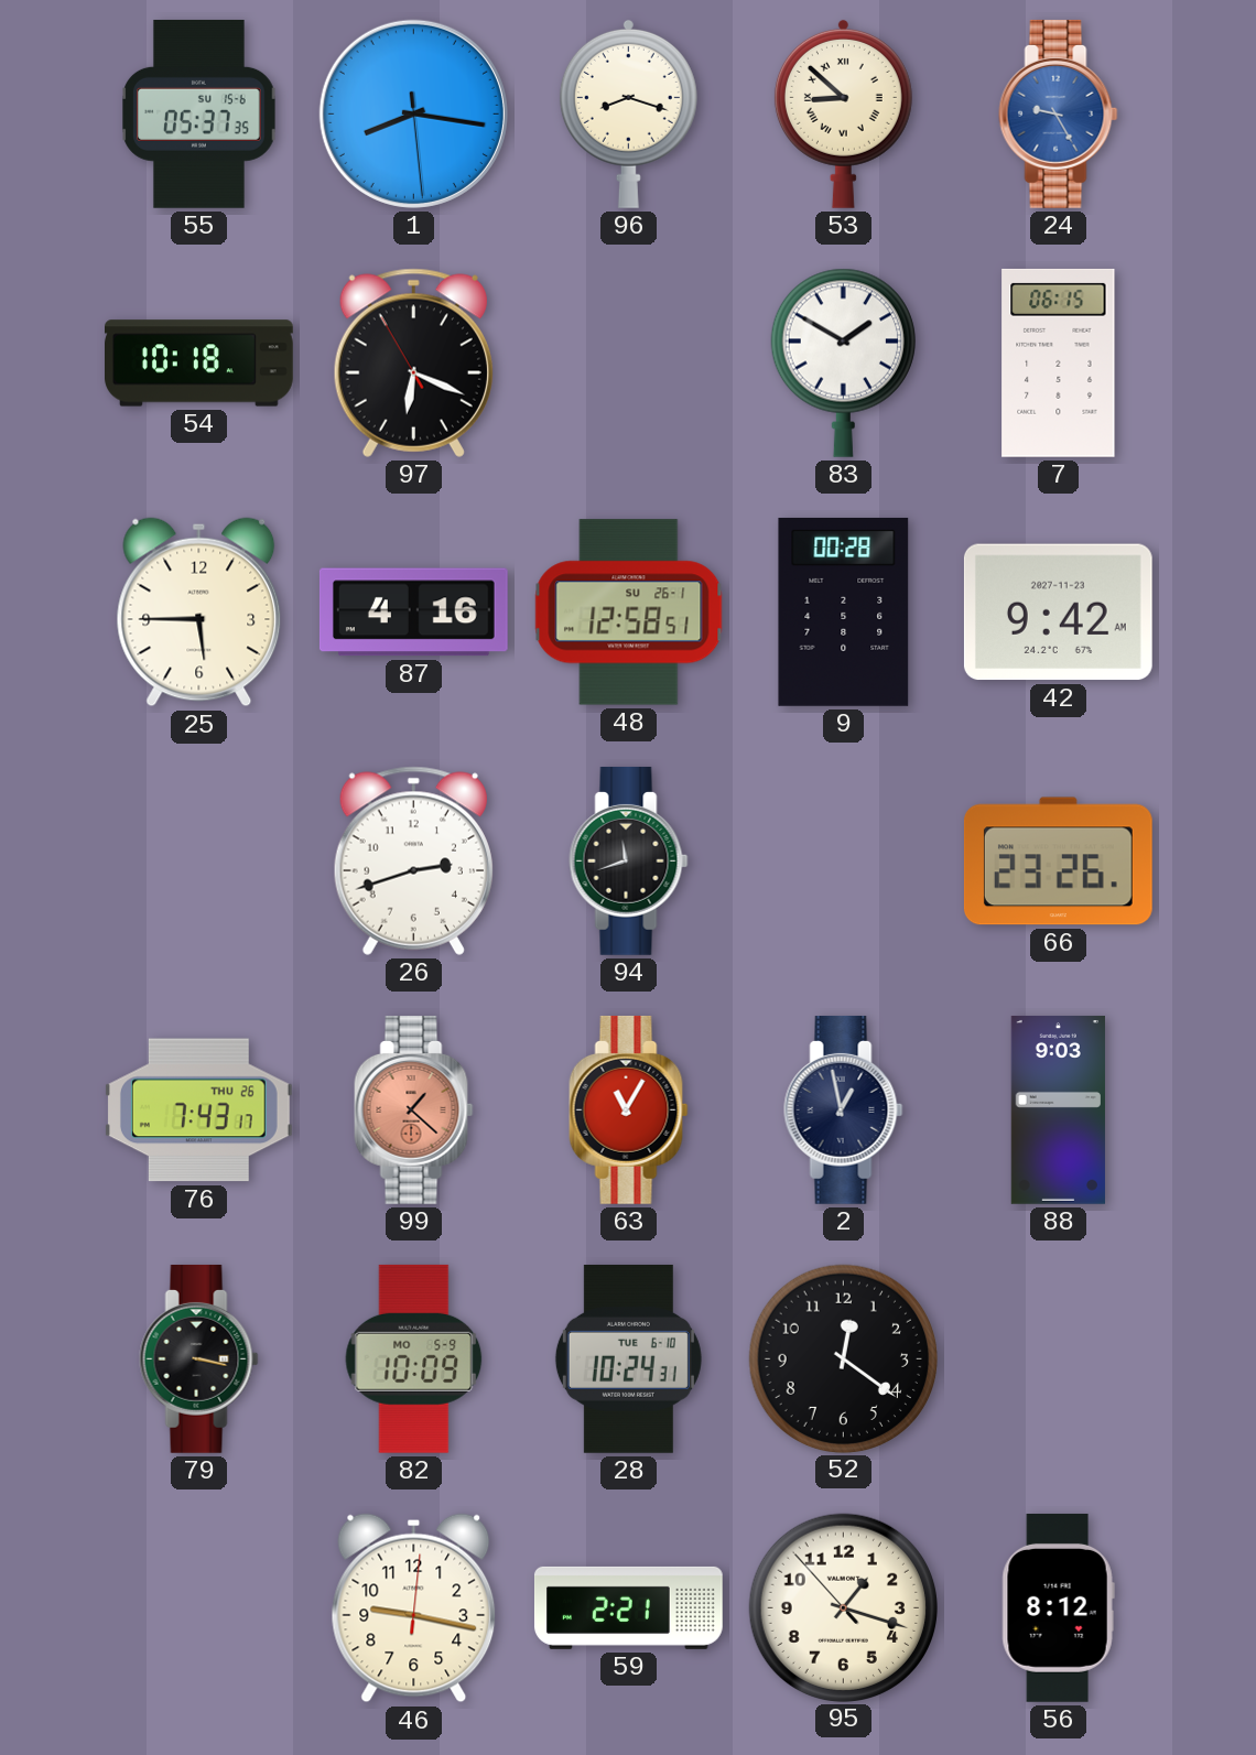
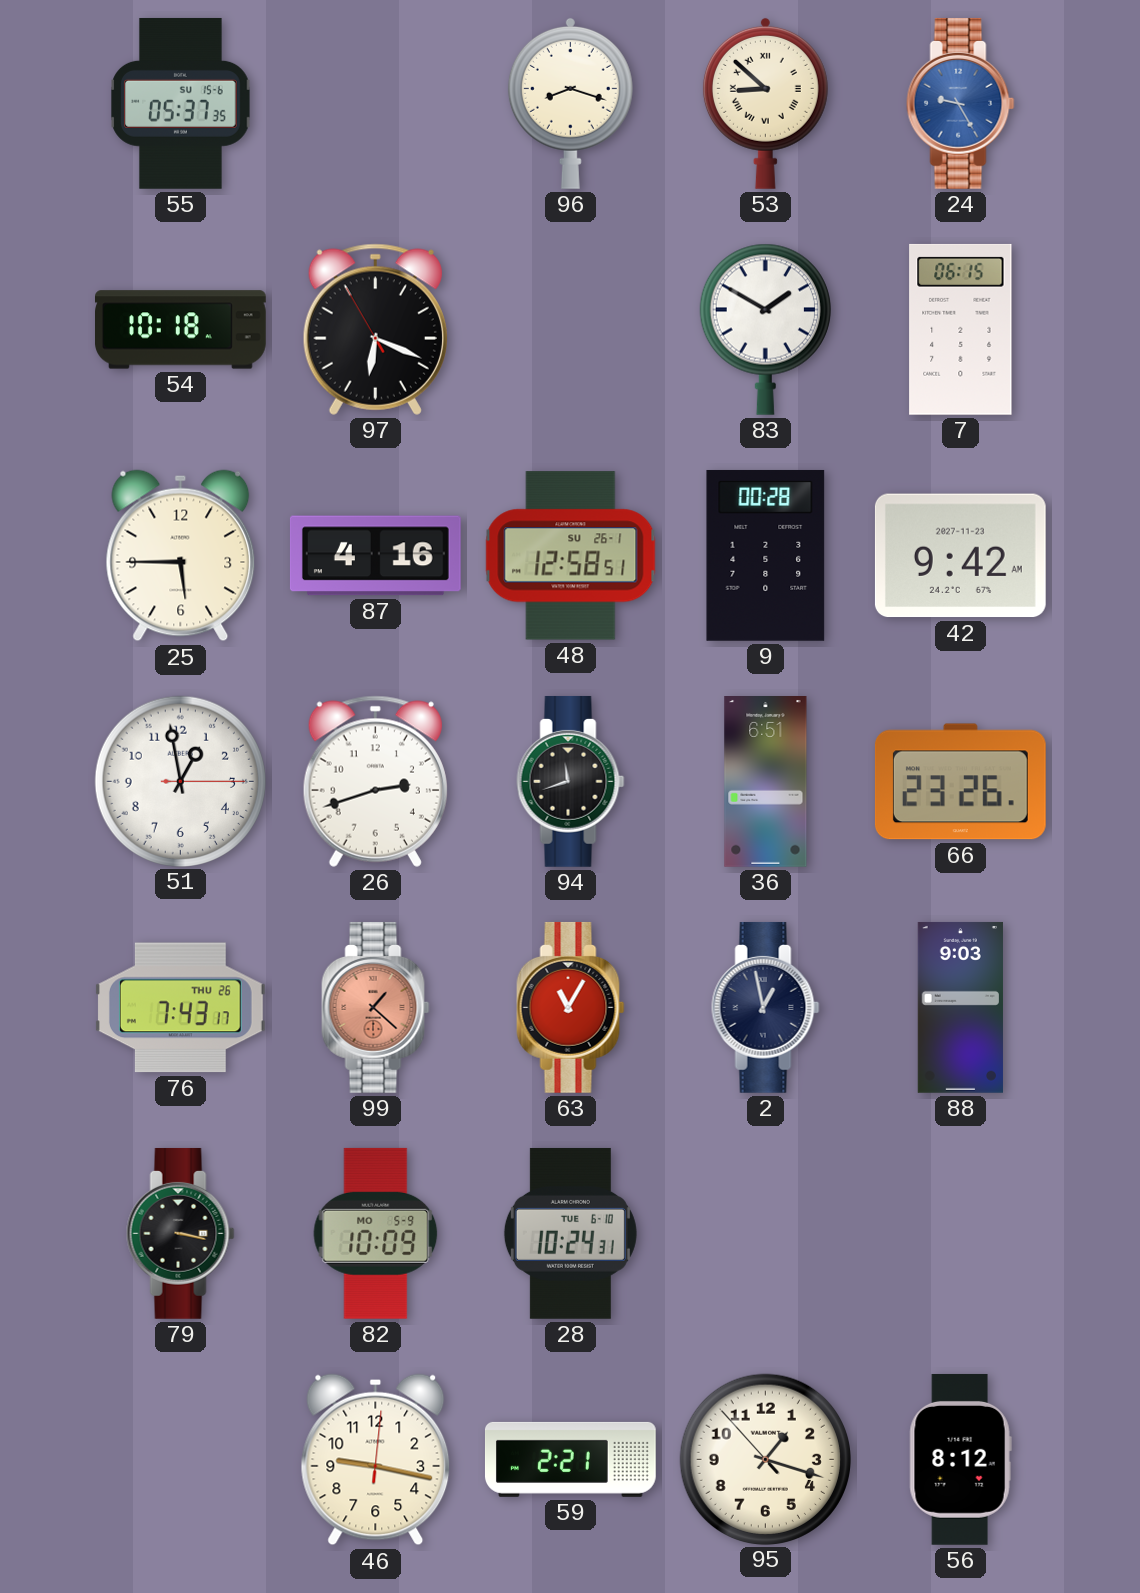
1: 8:16 -> none
51: none -> 12:58
36: none -> 6:51
52: 12:21 -> none
